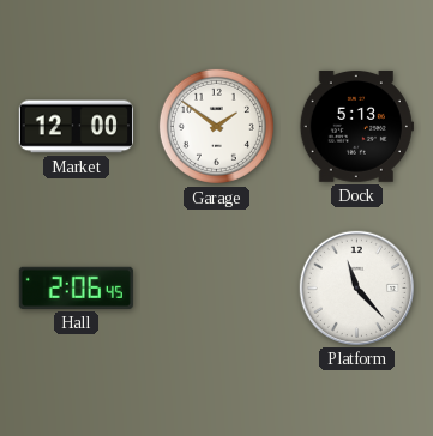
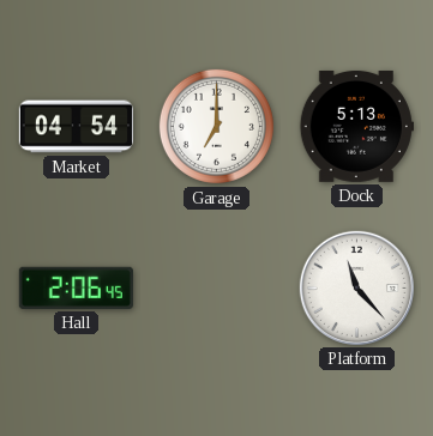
Market: 12:00 -> 04:54
Garage: 1:51 -> 7:00
